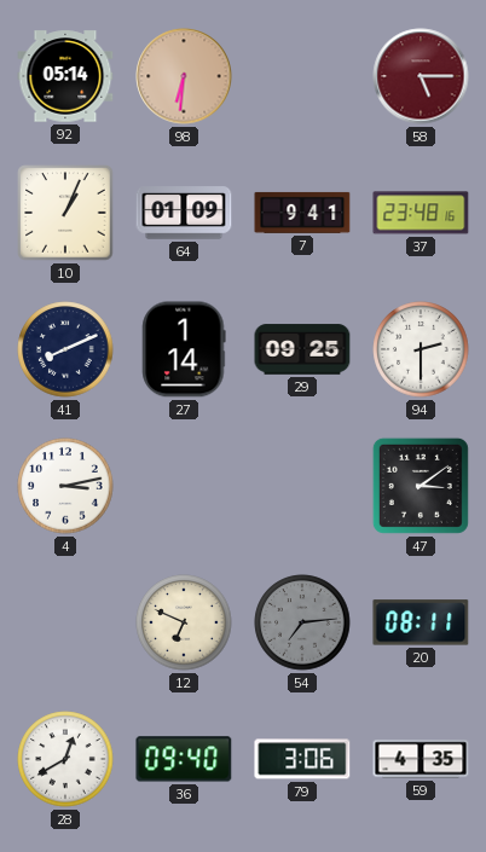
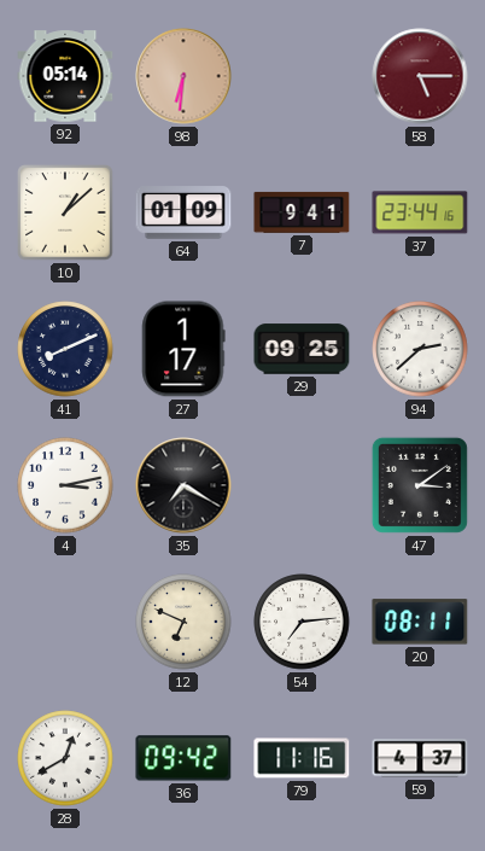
10: 1:04 -> 1:08
37: 23:48 -> 23:44
27: 1:14 -> 1:17
94: 2:30 -> 2:38
35: none -> 7:20
54 dial: grey -> white
36: 09:40 -> 09:42
79: 3:06 -> 11:16
59: 4:35 -> 4:37
